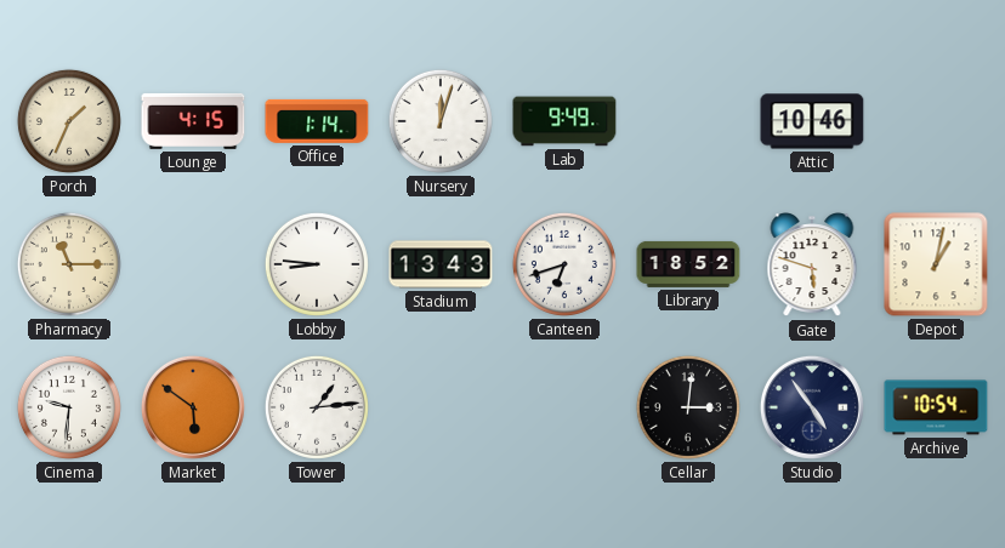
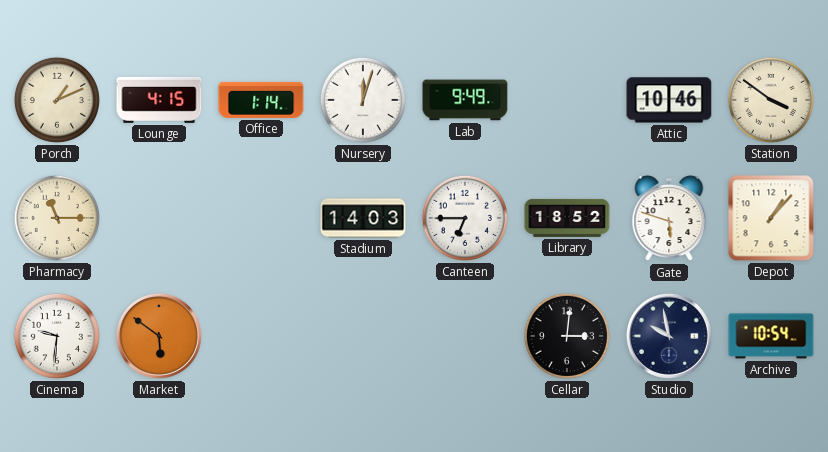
Porch: 1:34 -> 1:11
Station: none -> 3:51
Lobby: 8:46 -> none
Stadium: 13:43 -> 14:03
Canteen: 6:42 -> 6:45
Depot: 1:02 -> 1:07
Tower: 1:14 -> none
Studio: 4:54 -> 9:58
